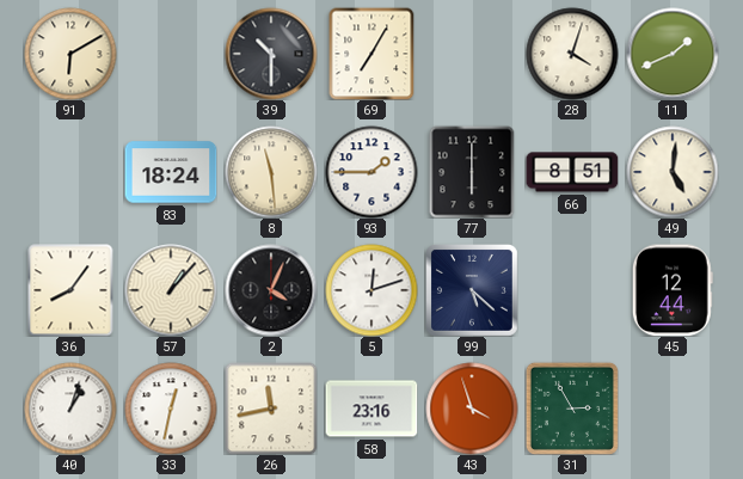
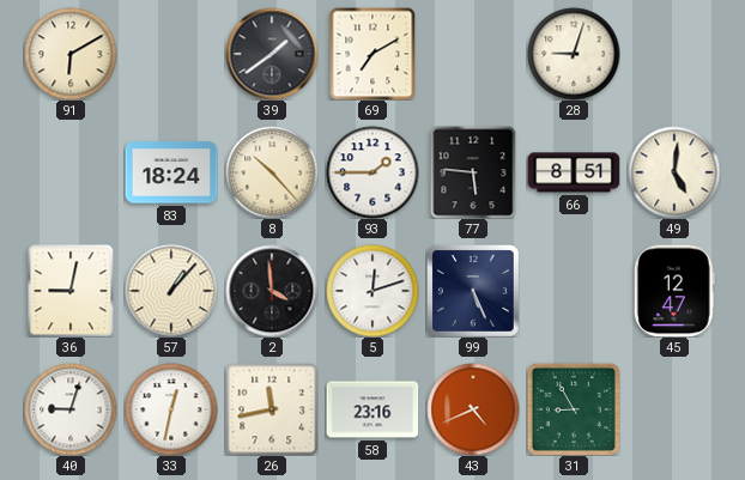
39: 10:30 -> 1:39
69: 7:05 -> 7:10
28: 4:03 -> 9:03
11: 1:41 -> none
8: 11:29 -> 10:23
77: 6:00 -> 5:46
36: 8:06 -> 9:02
2: 4:04 -> 3:59
99: 5:22 -> 5:26
45: 12:44 -> 12:47
40: 1:03 -> 9:03
43: 3:57 -> 4:41
31: 2:55 -> 8:55
